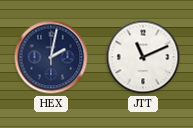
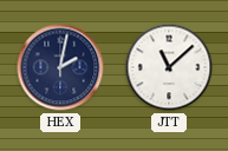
JTT: 11:11 -> 11:08
